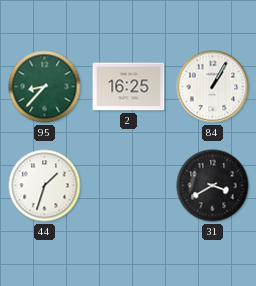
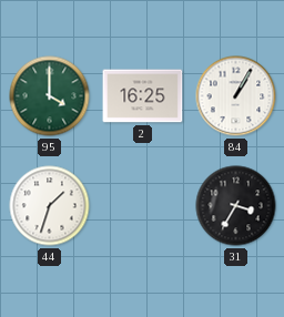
95: 8:37 -> 4:00
31: 3:40 -> 3:35
